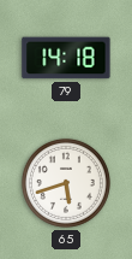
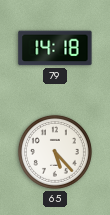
65: 5:42 -> 5:23
